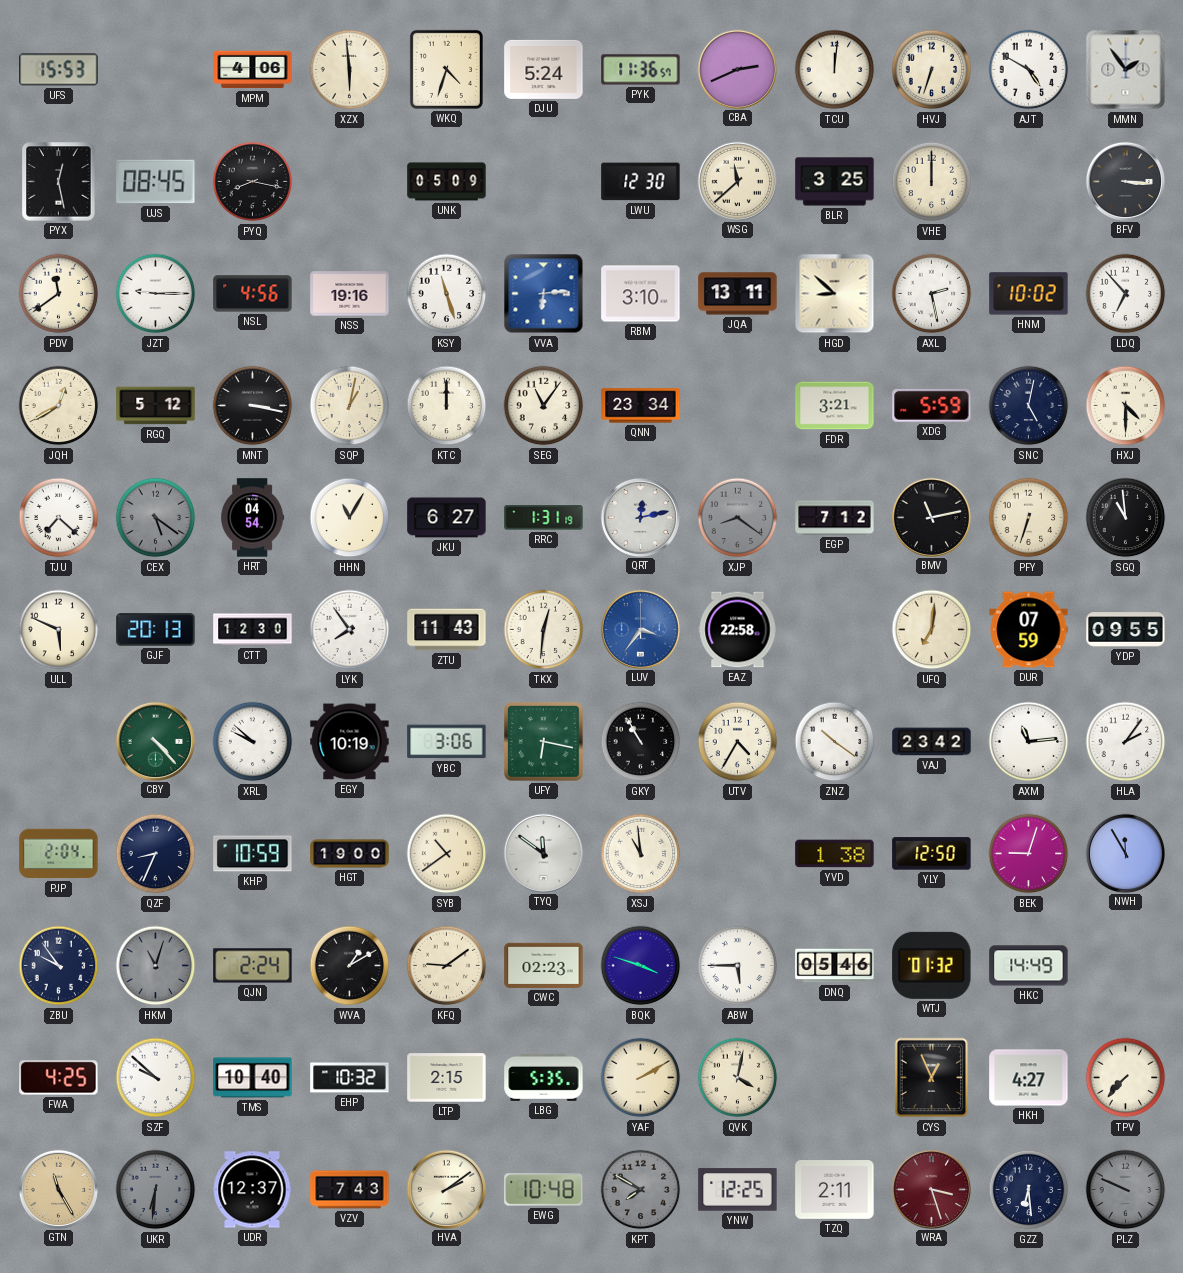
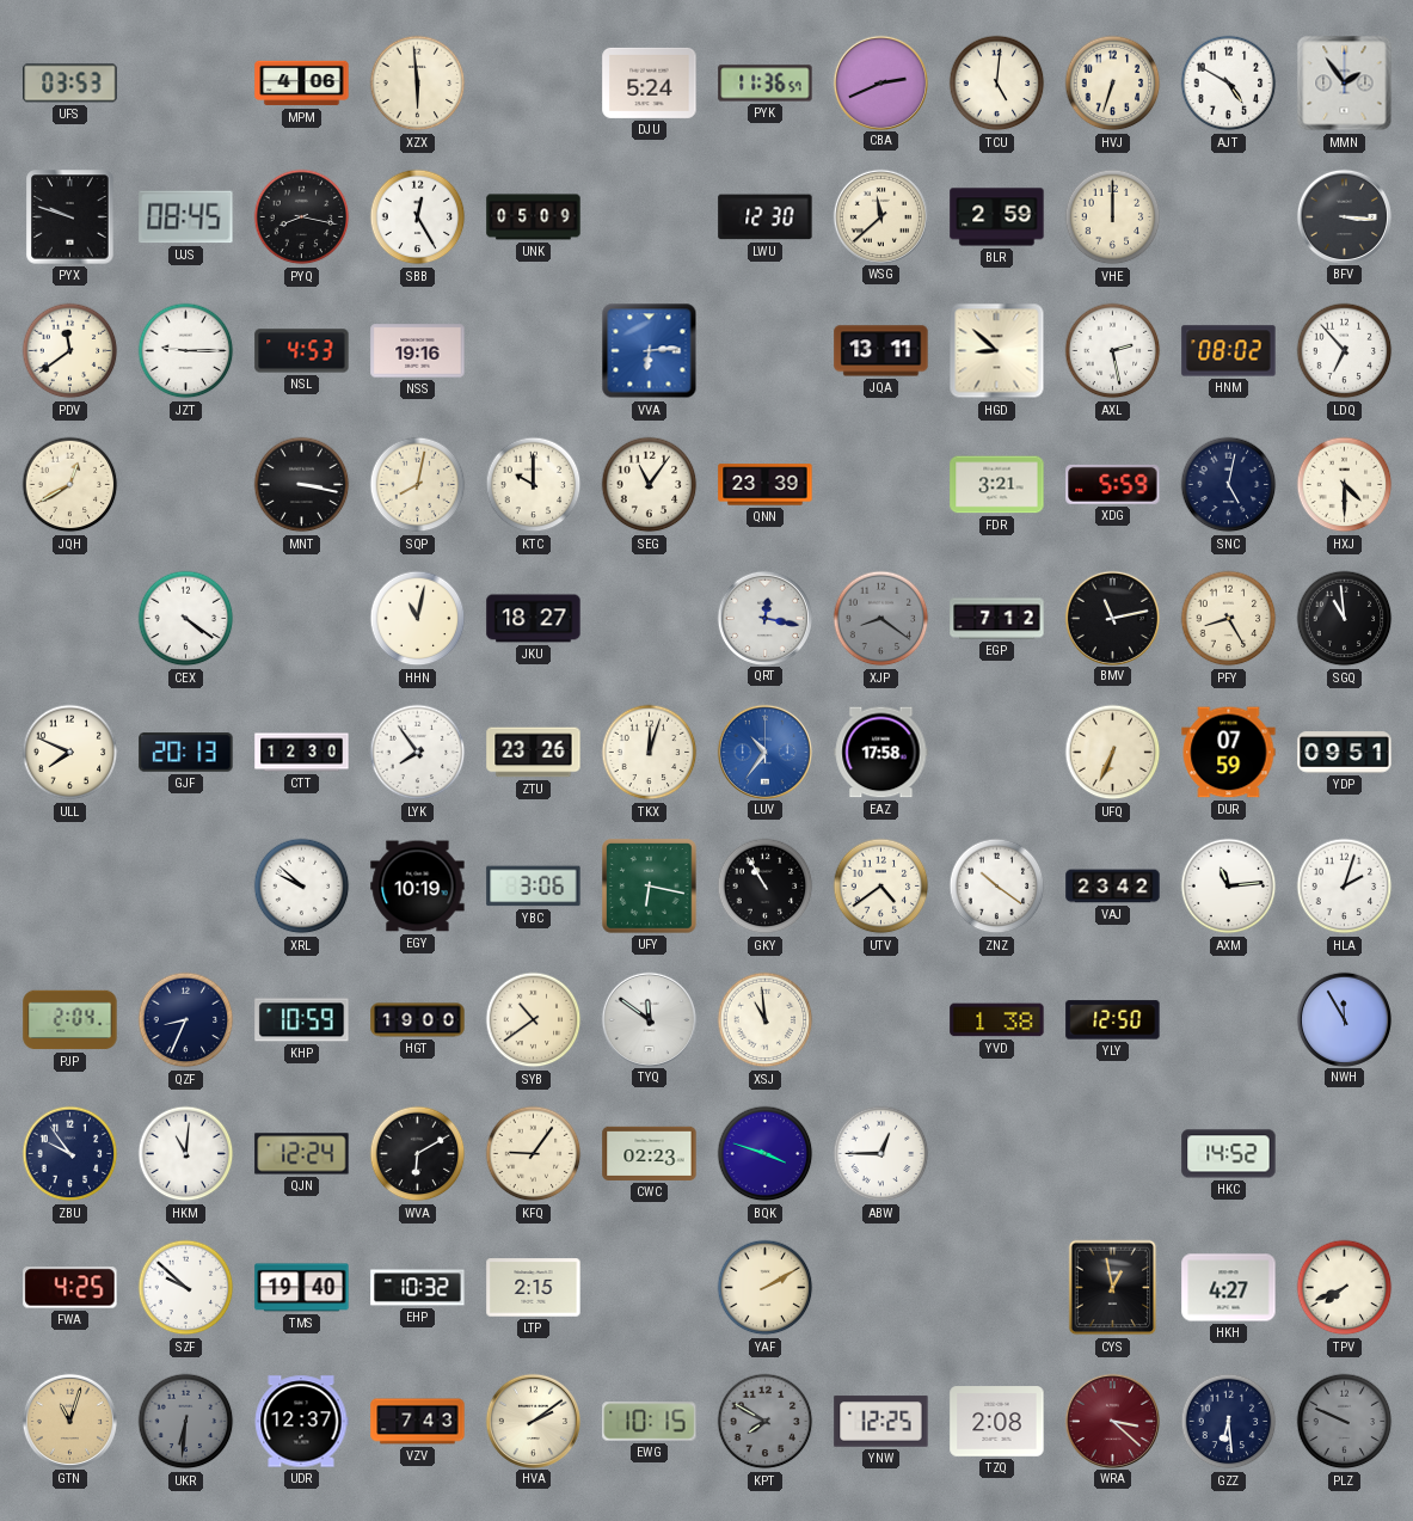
UFS: 15:53 -> 03:53
WKQ: 4:33 -> none
TCU: 12:01 -> 5:01
PYX: 12:28 -> 9:48
SBB: none -> 12:25
BLR: 3:25 -> 2:59
NSL: 4:56 -> 4:53
KSY: 11:27 -> none
RBM: 3:10 -> none
HNM: 10:02 -> 08:02
RGQ: 5:12 -> none
SQP: 1:02 -> 8:02
KTC: 12:00 -> 10:00
QNN: 23:34 -> 23:39
TJU: 7:22 -> none
CEX: 5:21 -> 4:21
CEX dial: grey -> white
HRT: 04:54 -> none
HHN: 11:05 -> 11:02
JKU: 6:27 -> 18:27
RRC: 1:31 -> none
QRT: 12:13 -> 12:17
PFY: 6:33 -> 8:25
ULL: 5:49 -> 7:49
ZTU: 11:43 -> 23:26
TKX: 12:31 -> 12:03
LUV: 3:36 -> 10:36
EAZ: 22:58 -> 17:58
UFQ: 7:01 -> 6:34
YDP: 09:55 -> 09:51
CBY: 4:23 -> none
UTV: 4:35 -> 4:39
HLA: 2:06 -> 2:03
BEK: 9:03 -> none
HKM: 11:03 -> 11:01
HKM dial: grey -> white
QJN: 2:24 -> 12:24
WVA: 1:10 -> 6:10
KFQ: 9:09 -> 9:06
ABW: 5:45 -> 12:45
DNQ: 05:46 -> none
WTJ: 01:32 -> none
HKC: 14:49 -> 14:52
TMS: 10:40 -> 19:40
LBG: 5:35 -> none
QVK: 4:02 -> none
CYS: 12:56 -> 12:58
TPV: 7:37 -> 7:41
GTN: 11:25 -> 11:03
EWG: 10:48 -> 10:15
TZQ: 2:11 -> 2:08
WRA: 3:27 -> 3:22
